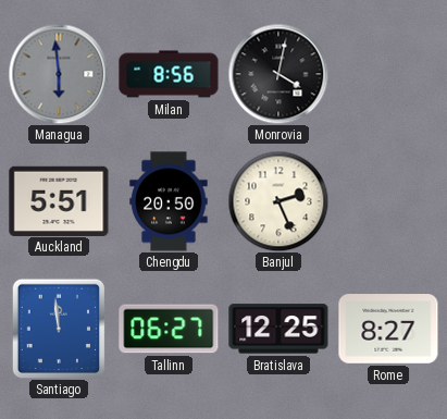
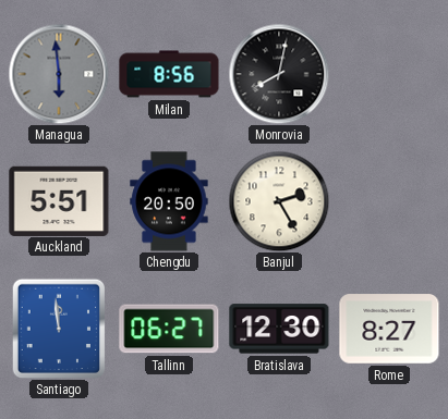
Monrovia: 4:02 -> 8:02
Banjul: 2:26 -> 2:25
Bratislava: 12:25 -> 12:30
